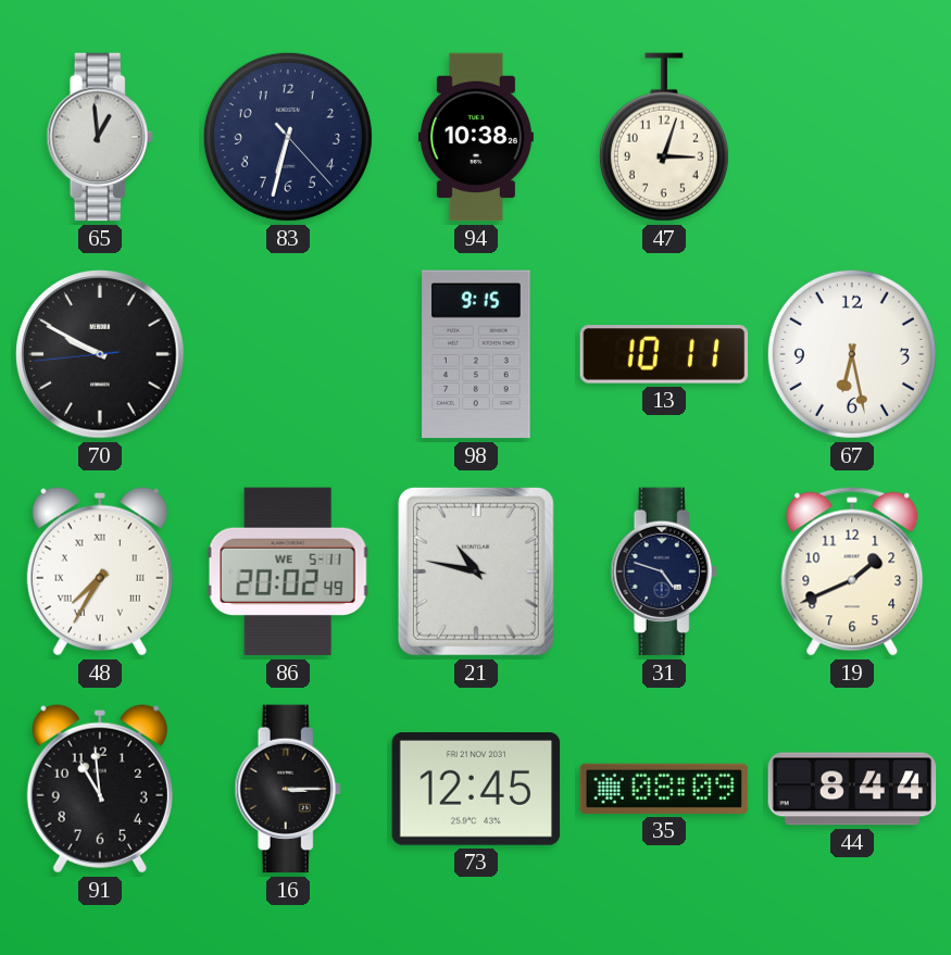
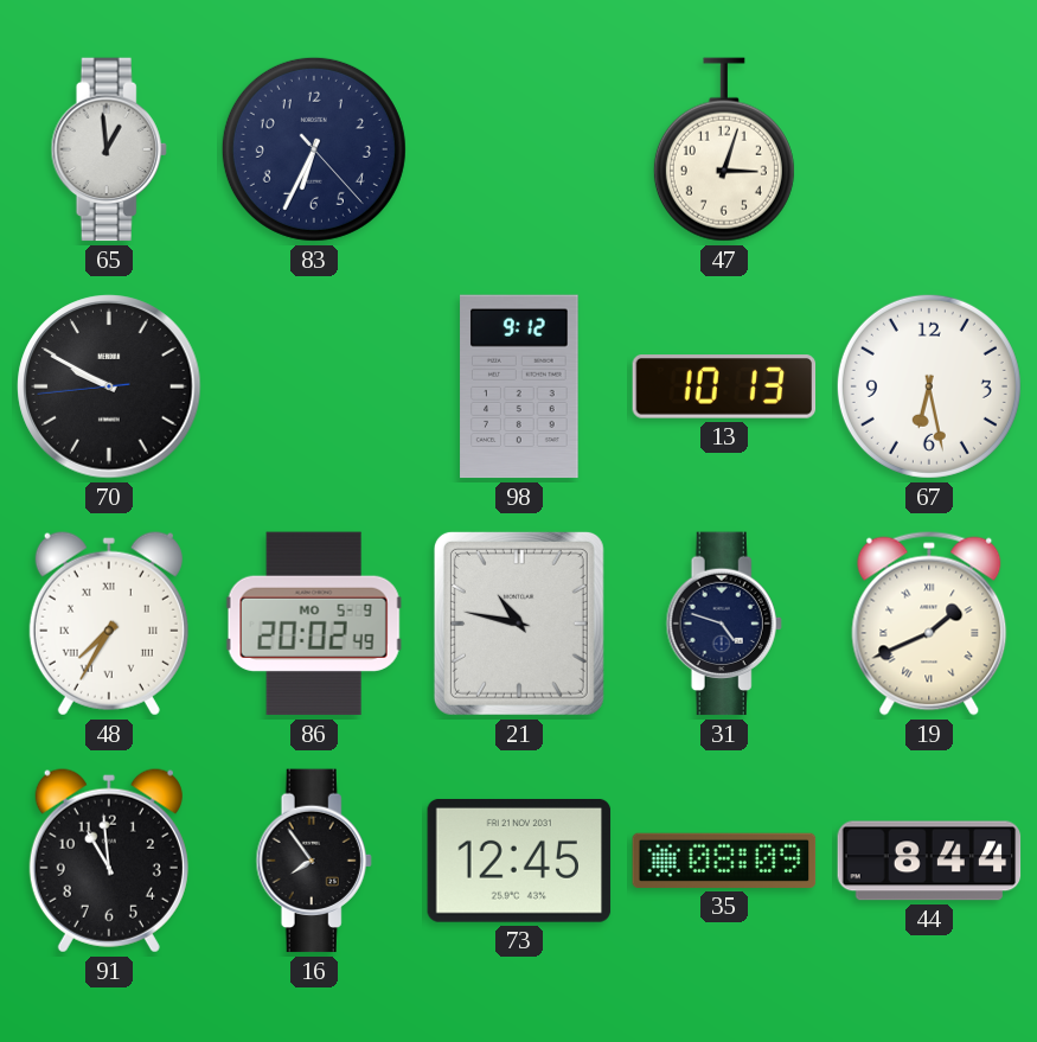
83: 6:32 -> 6:34
94: 10:38 -> none
98: 9:15 -> 9:12
13: 10:11 -> 10:13
86 date: WE 5-11 -> MO 5-9
19 numerals: Arabic -> Roman
16: 3:15 -> 7:54
